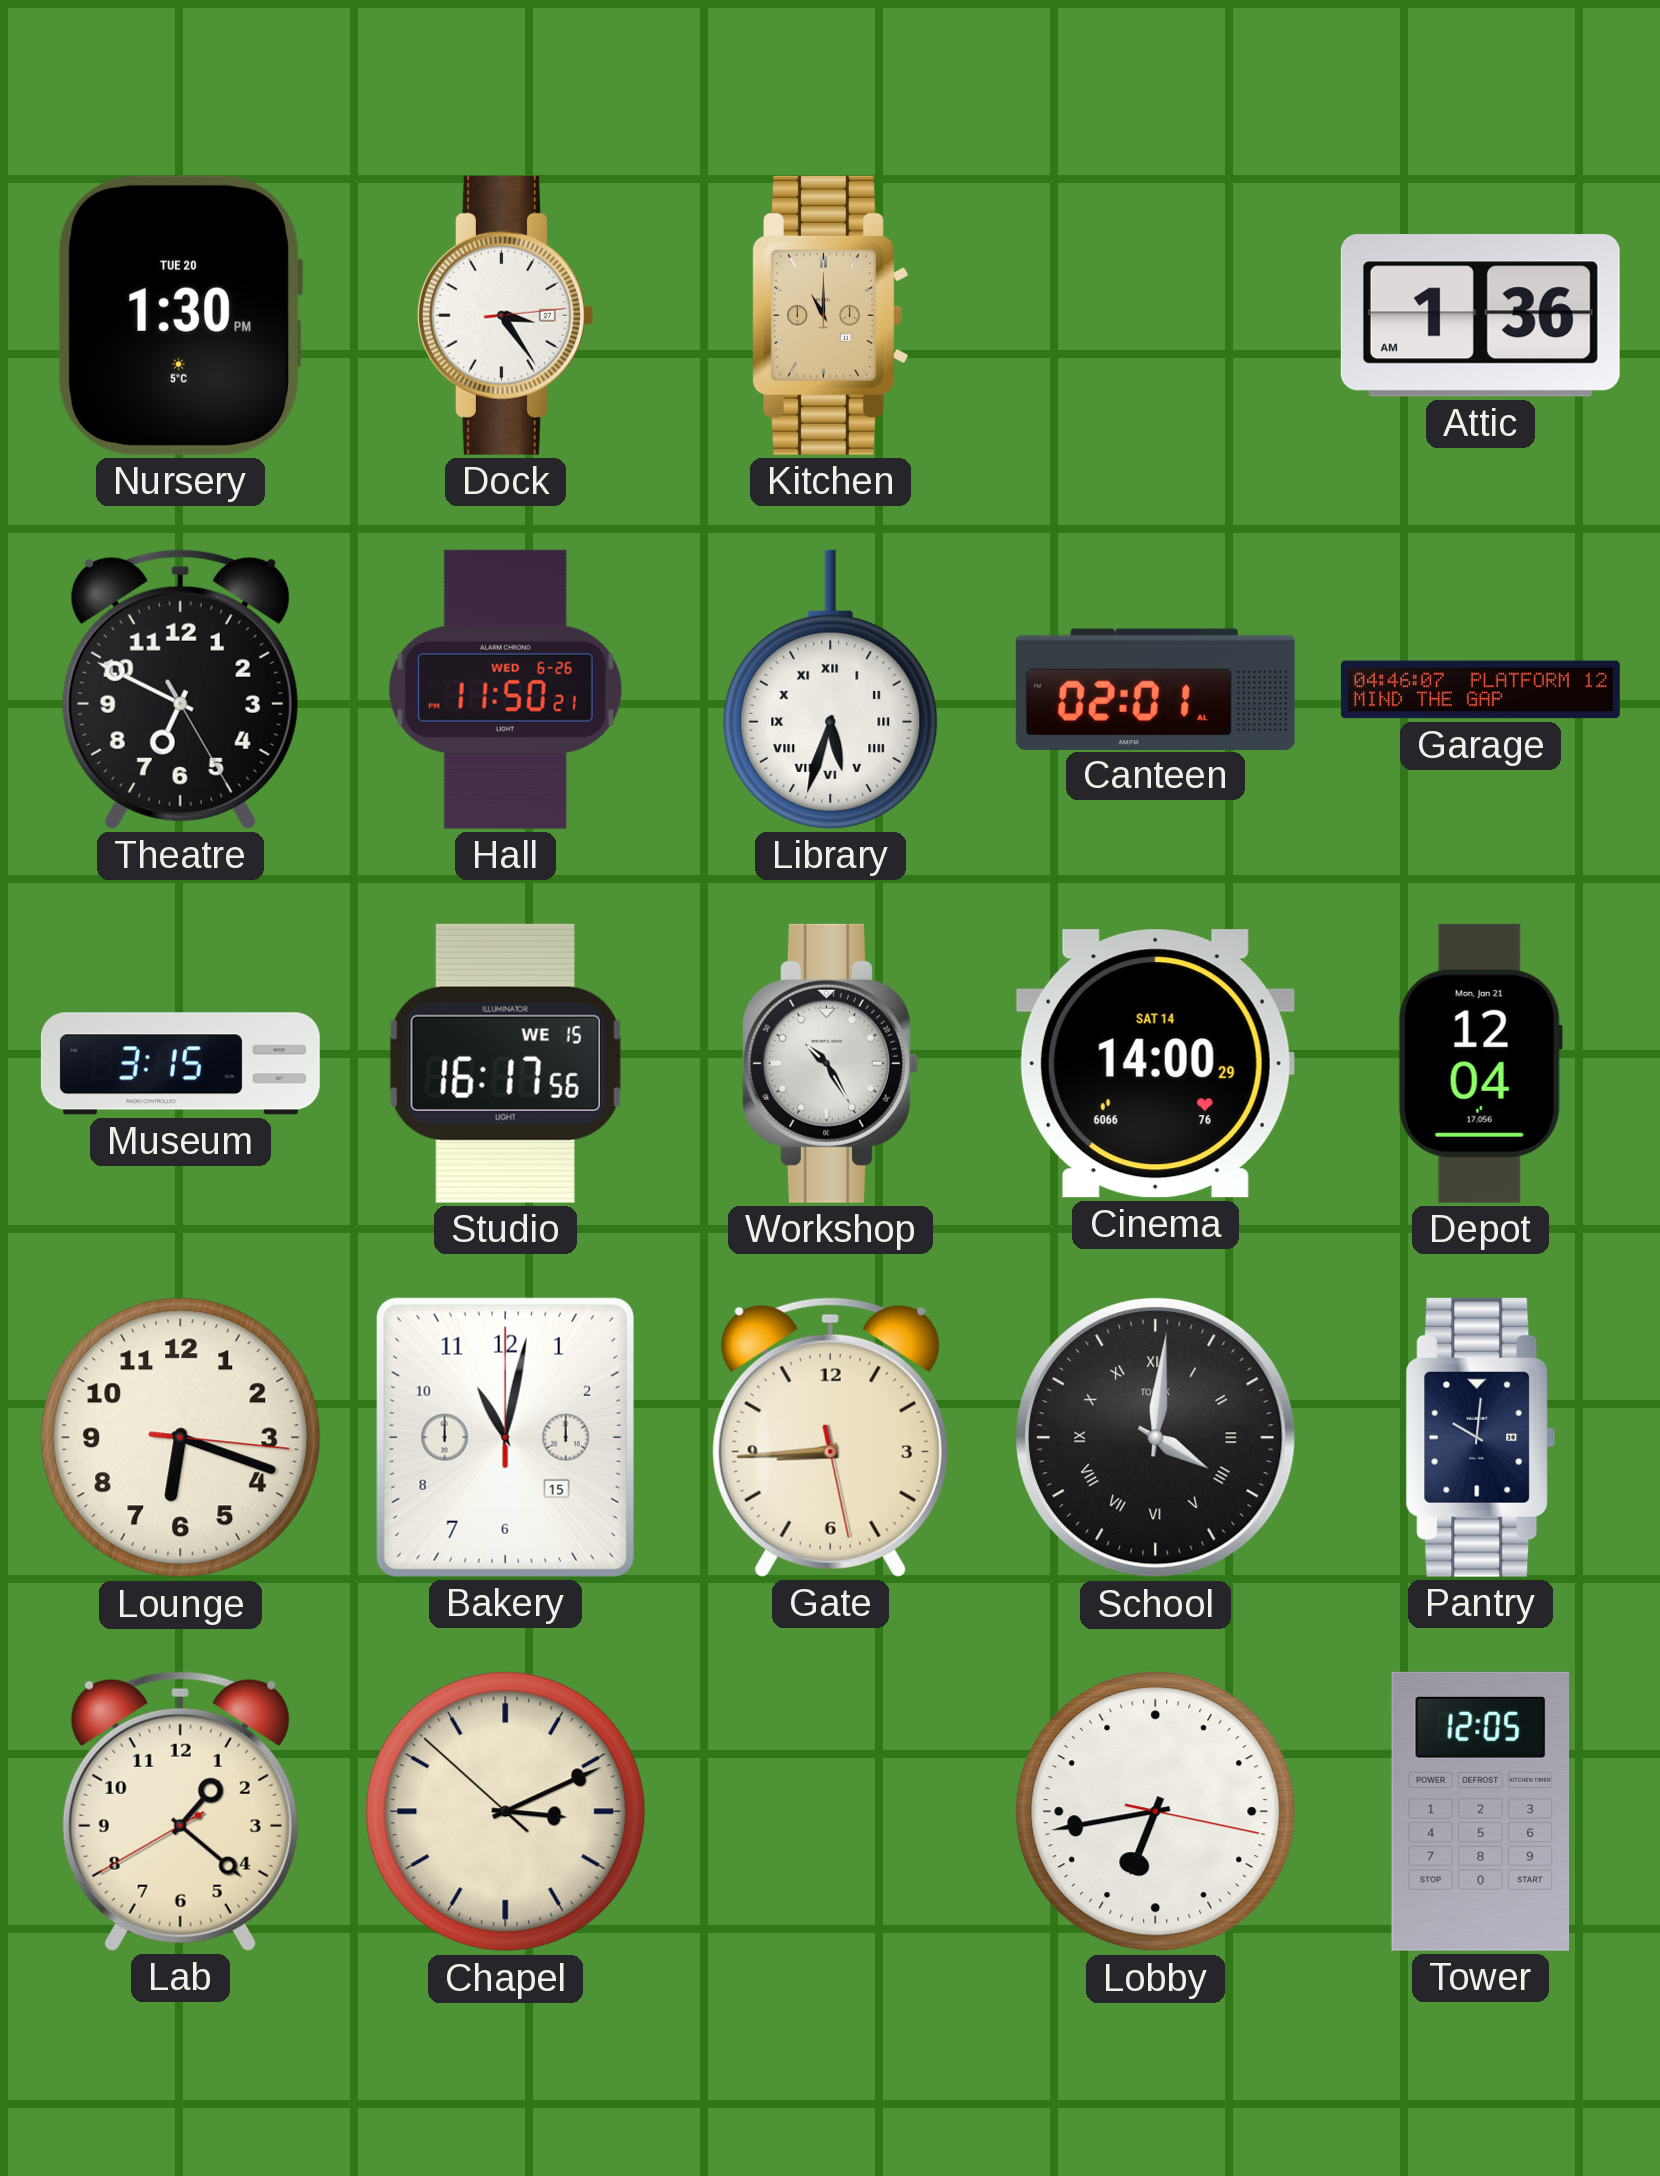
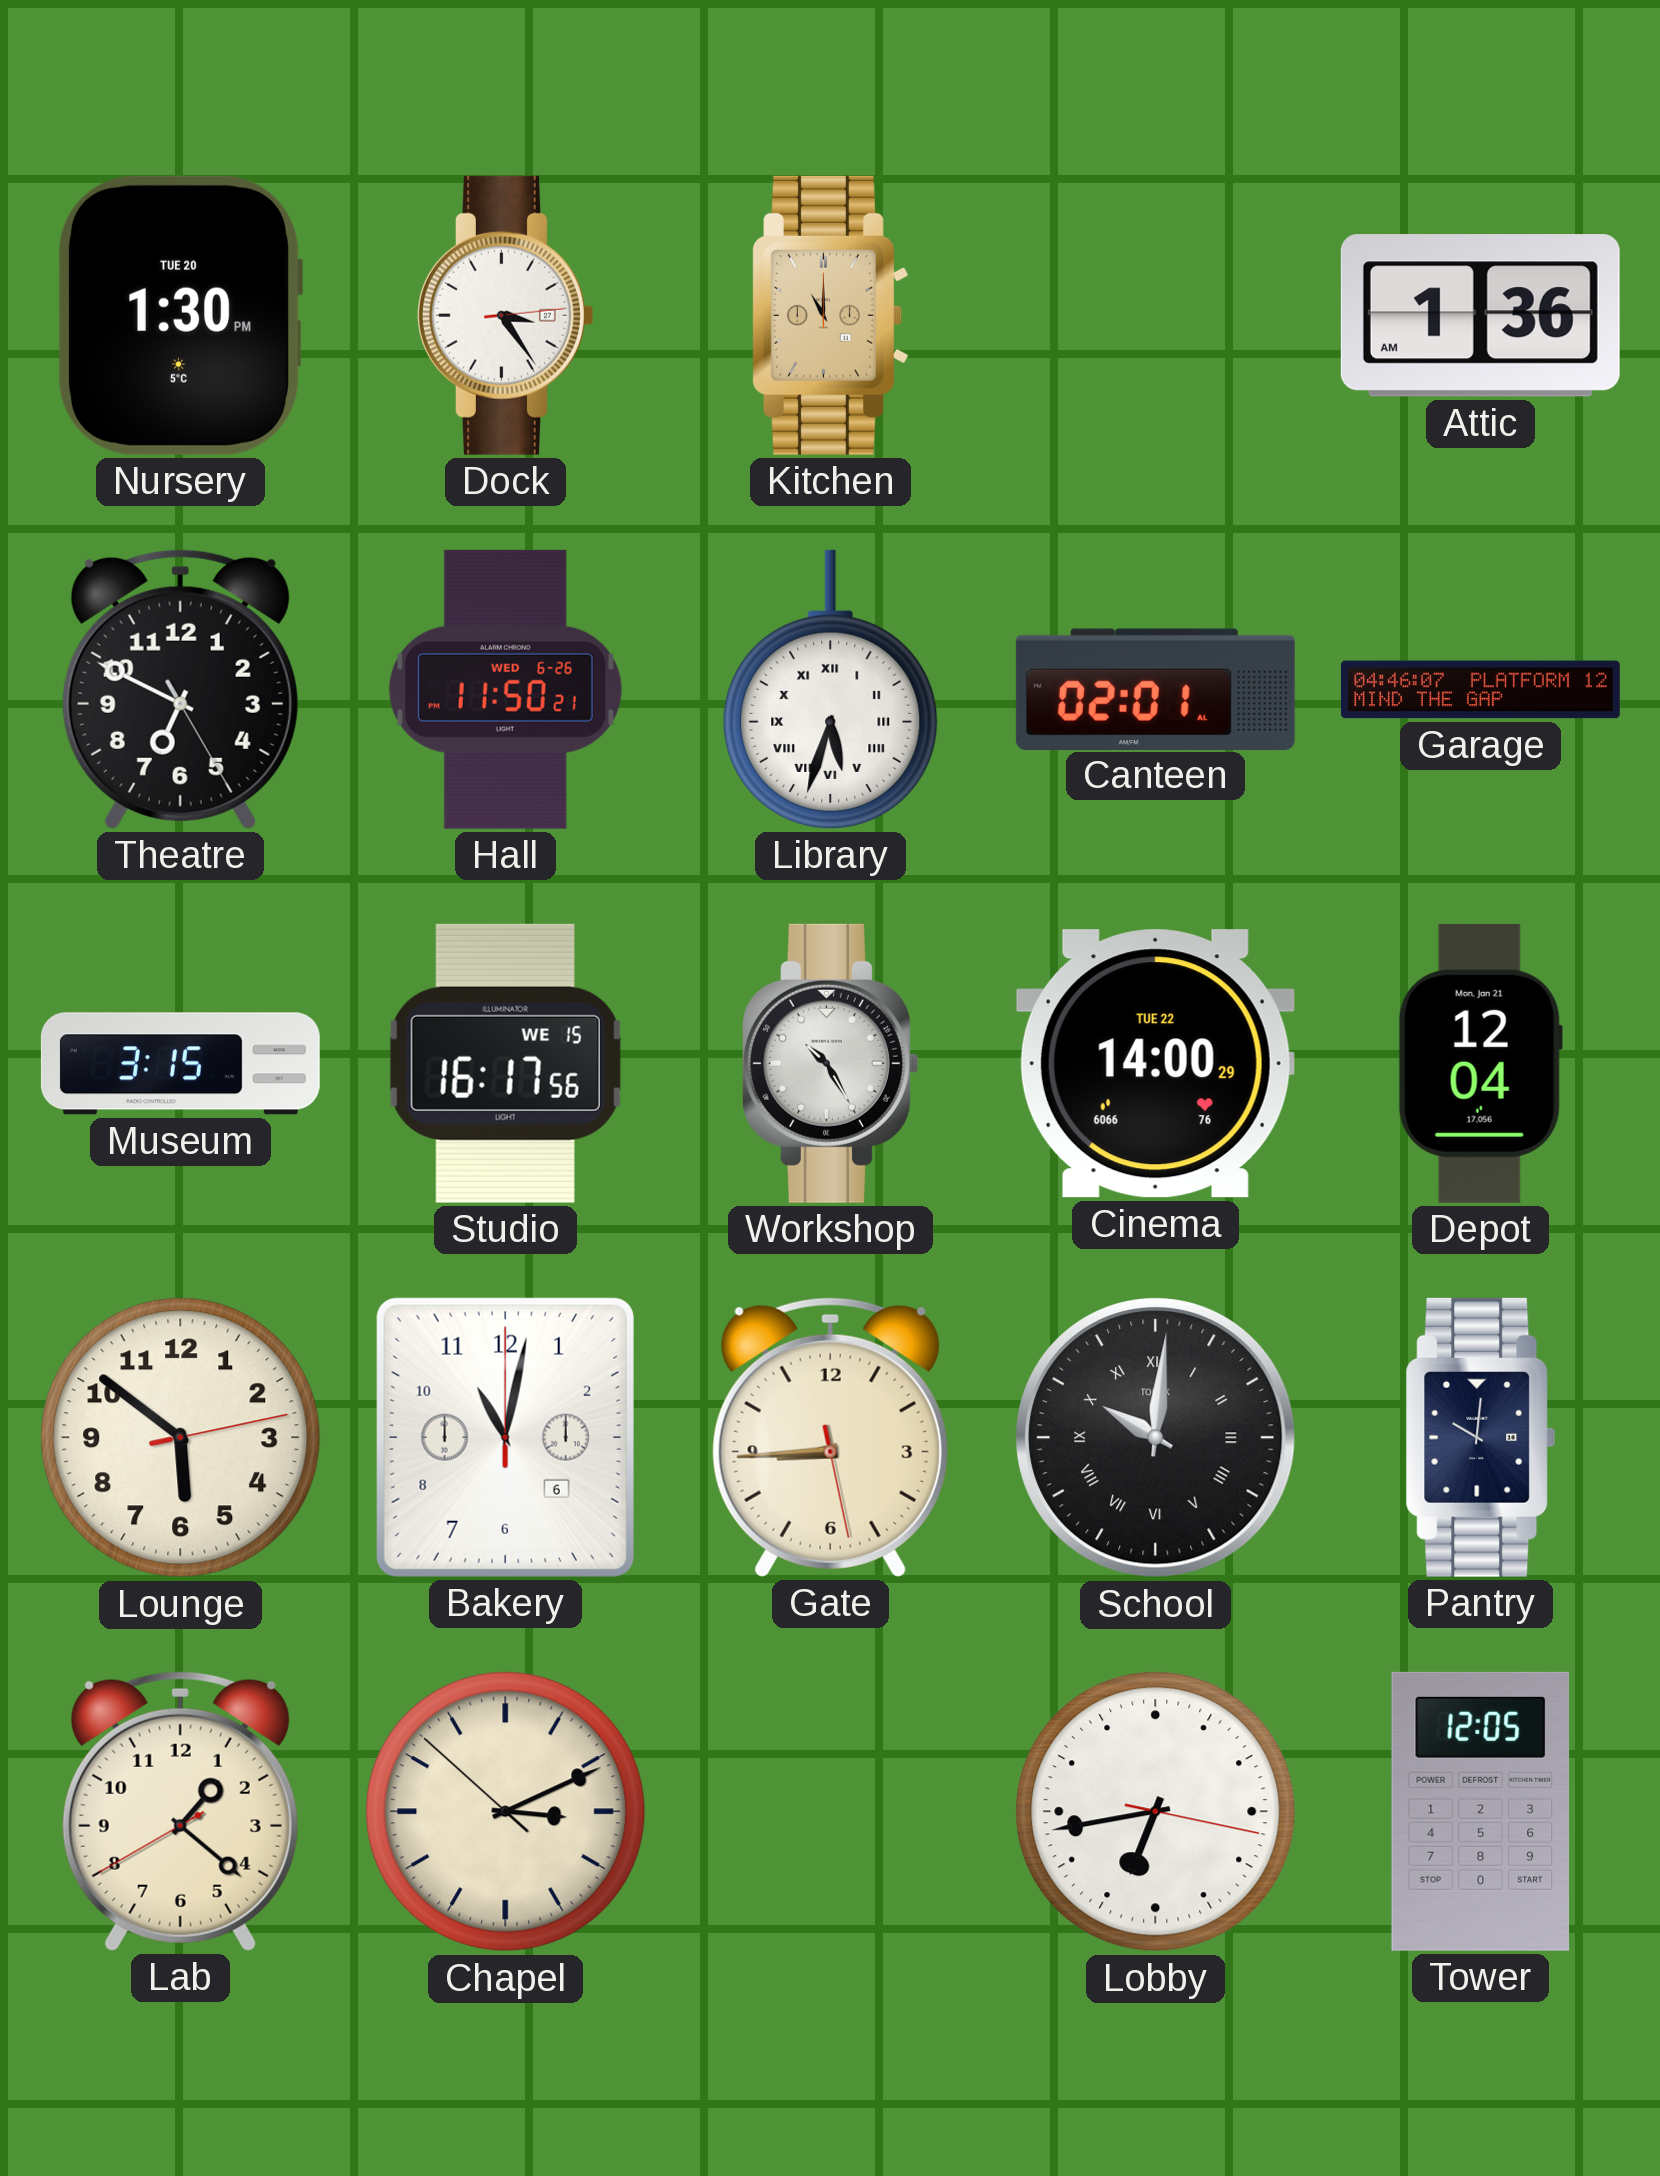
Cinema date: SAT 14 -> TUE 22
Lounge: 6:18 -> 5:51
Bakery date: 15 -> 6
School: 4:01 -> 10:01
